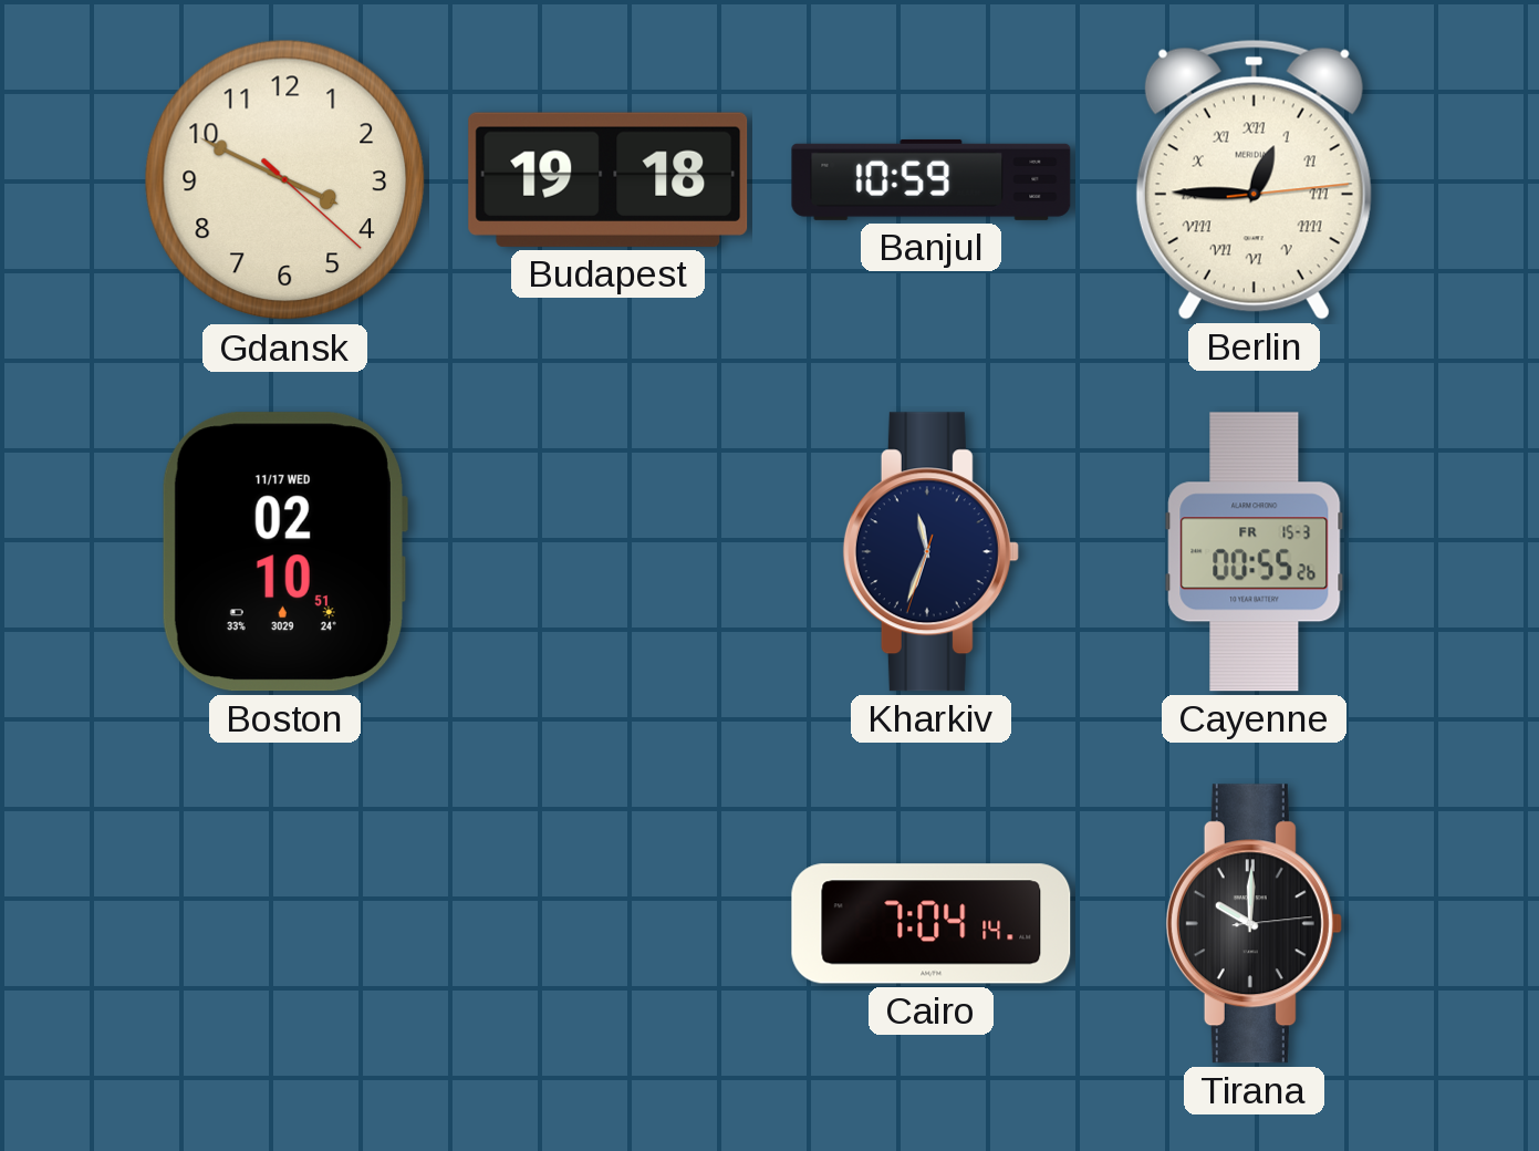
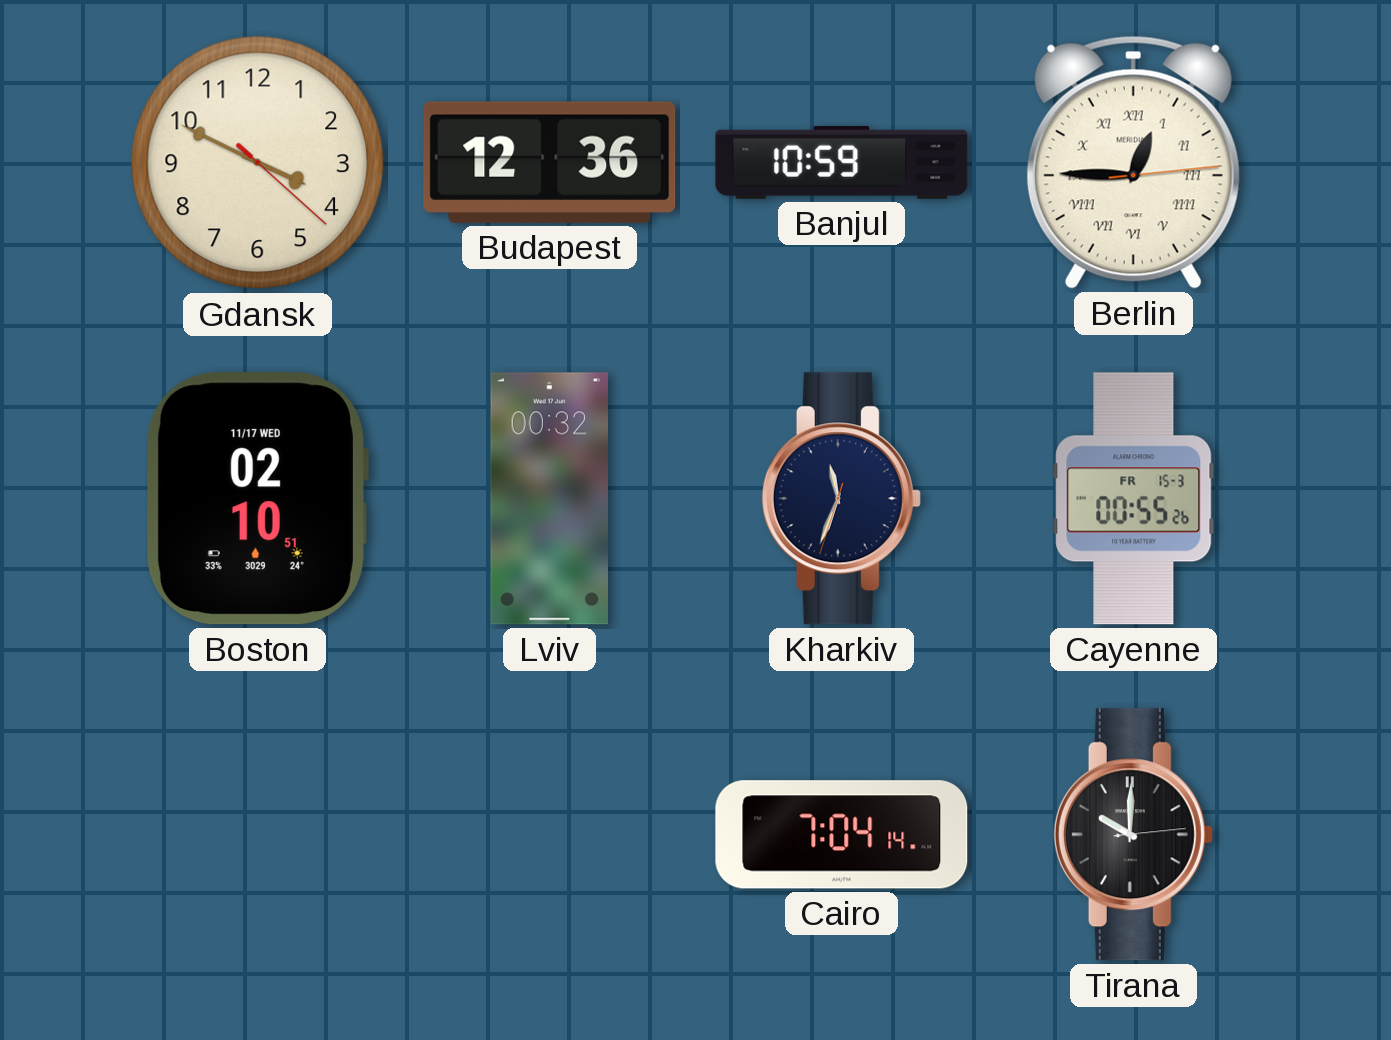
Budapest: 19:18 -> 12:36
Lviv: none -> 00:32
